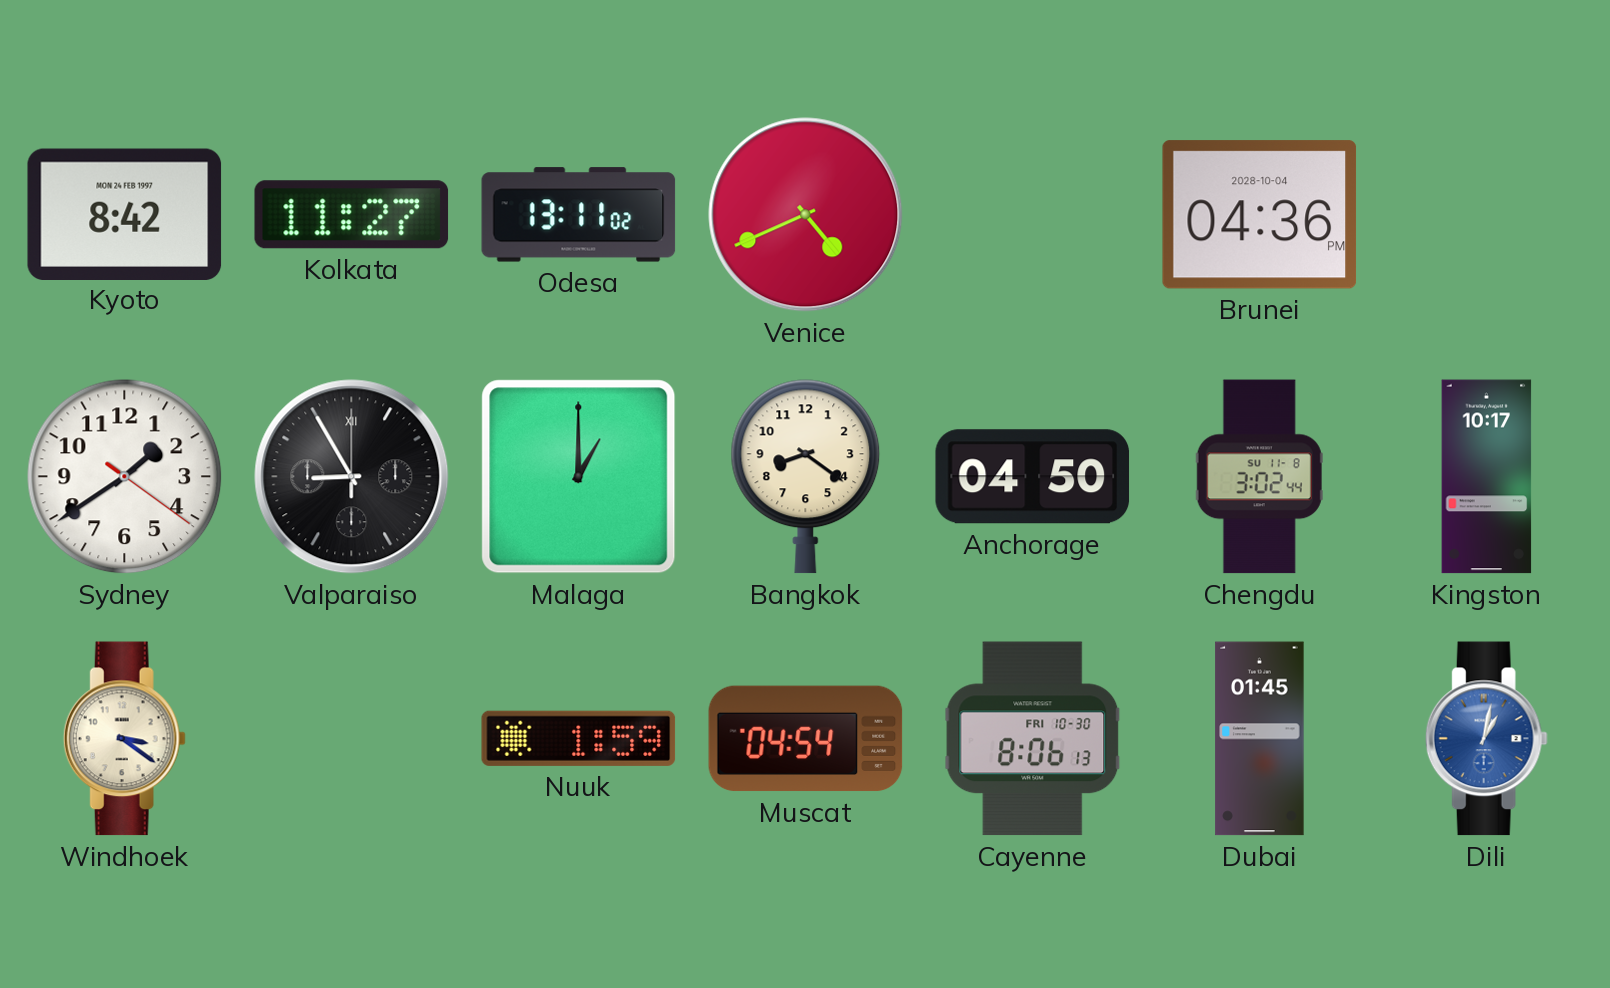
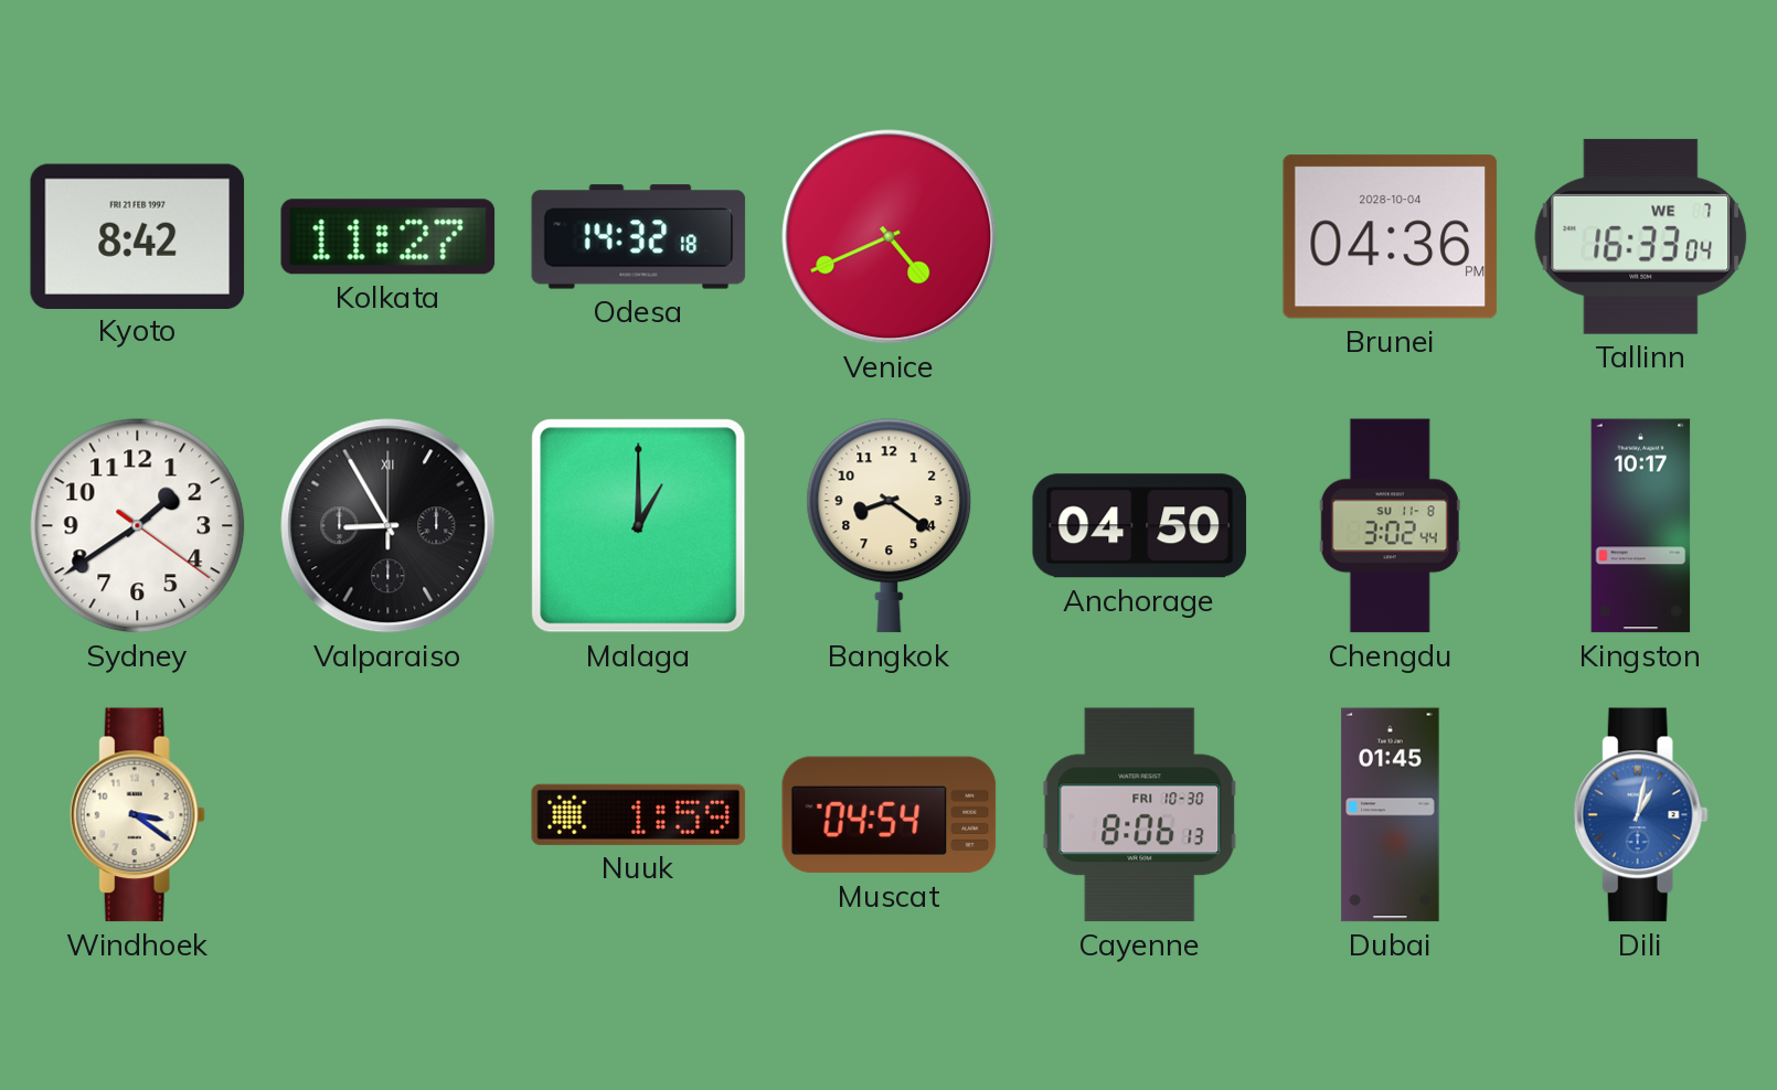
Kyoto date: MON 24 FEB 1997 -> FRI 21 FEB 1997
Odesa: 13:11 -> 14:32
Tallinn: none -> 16:33
